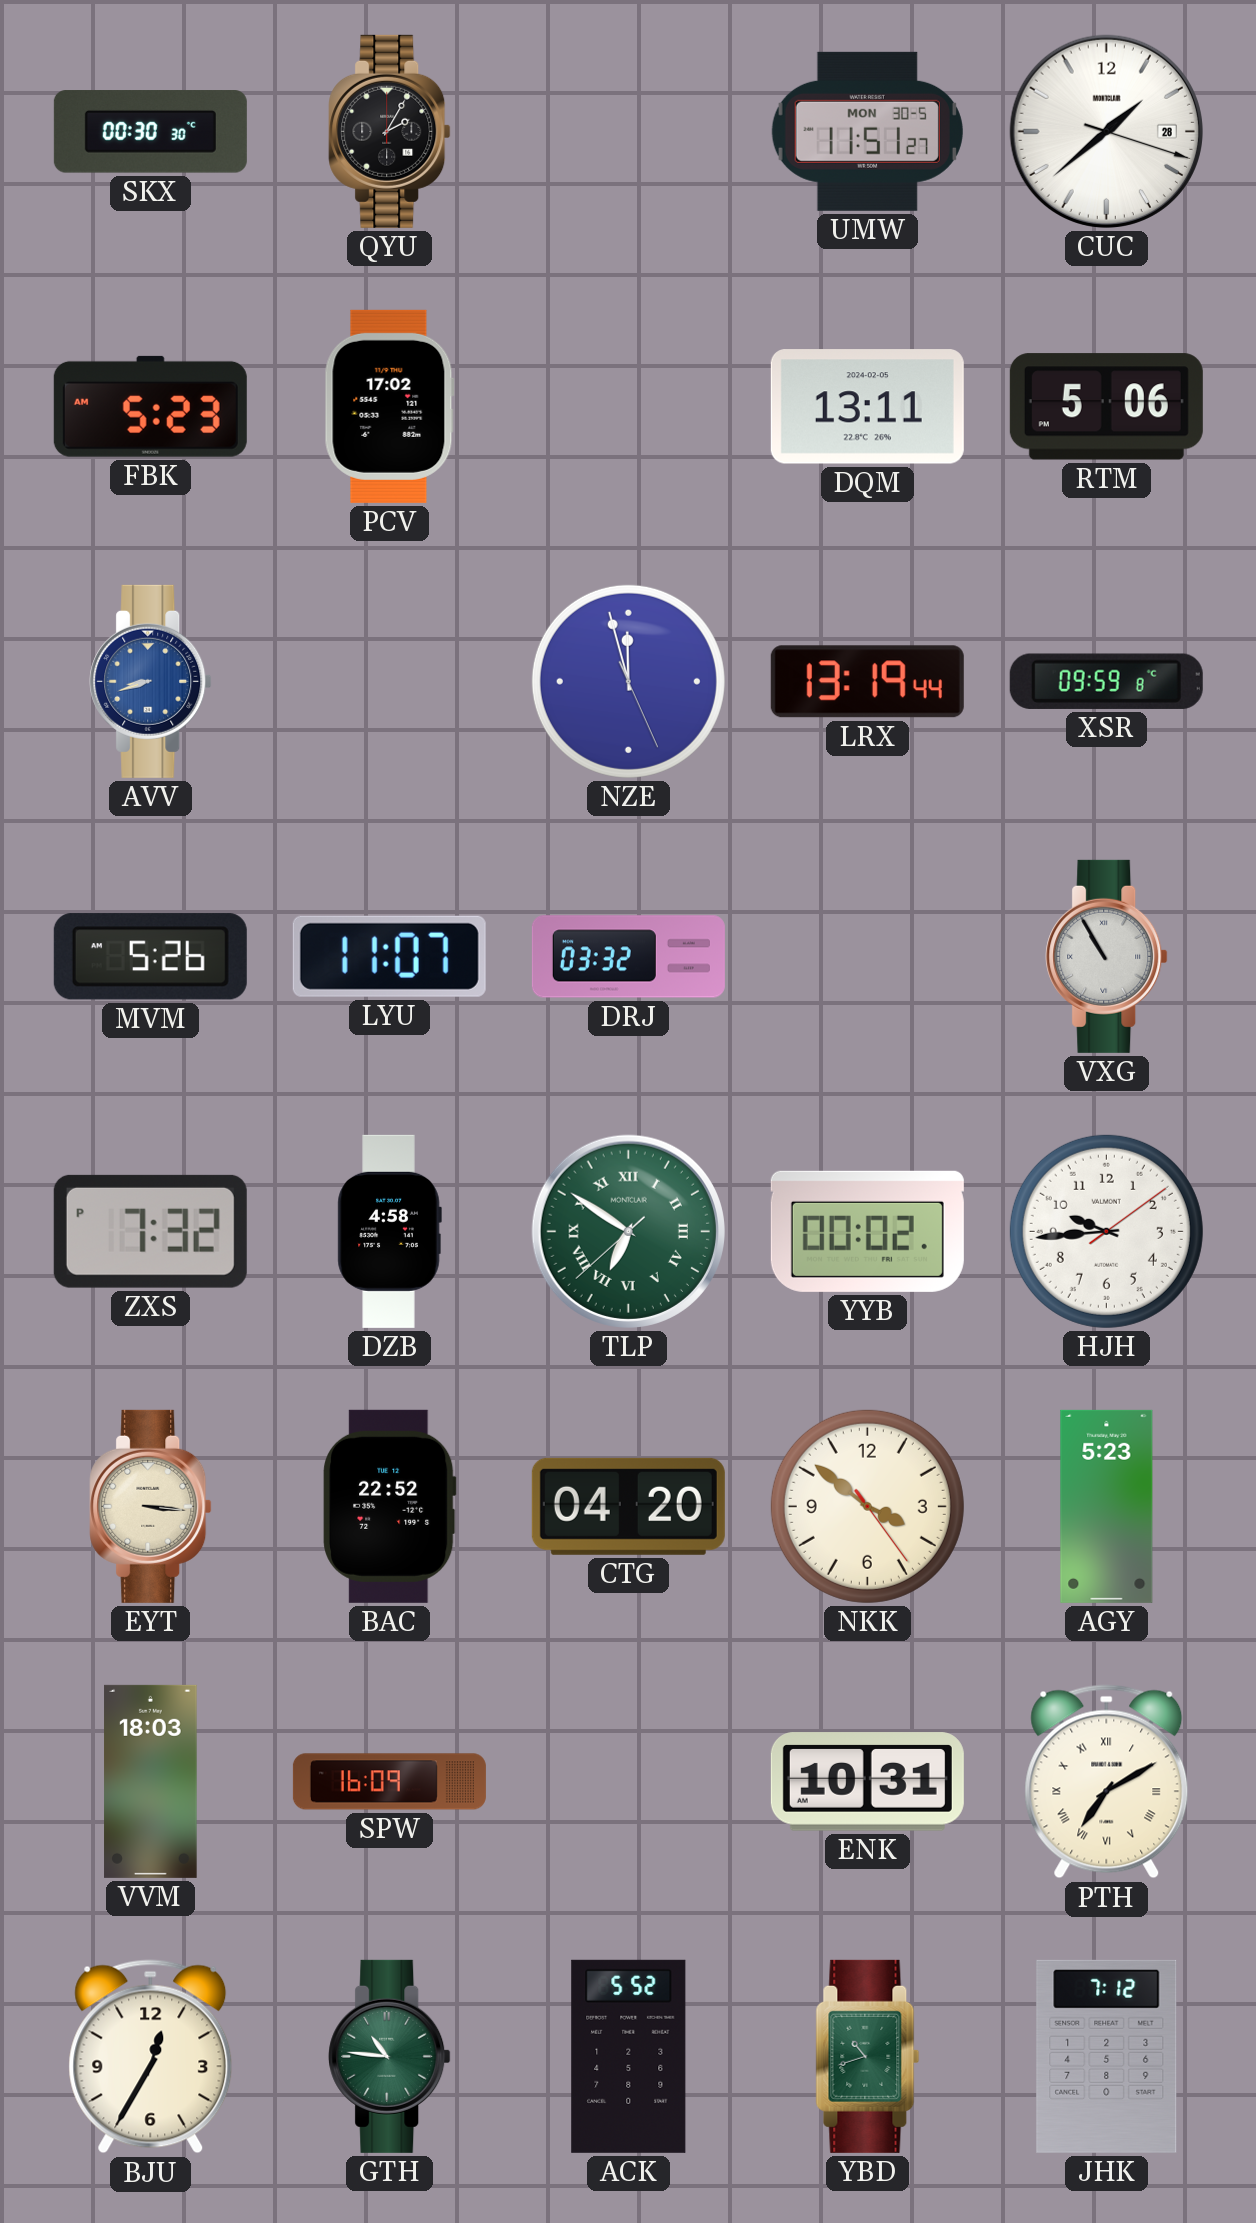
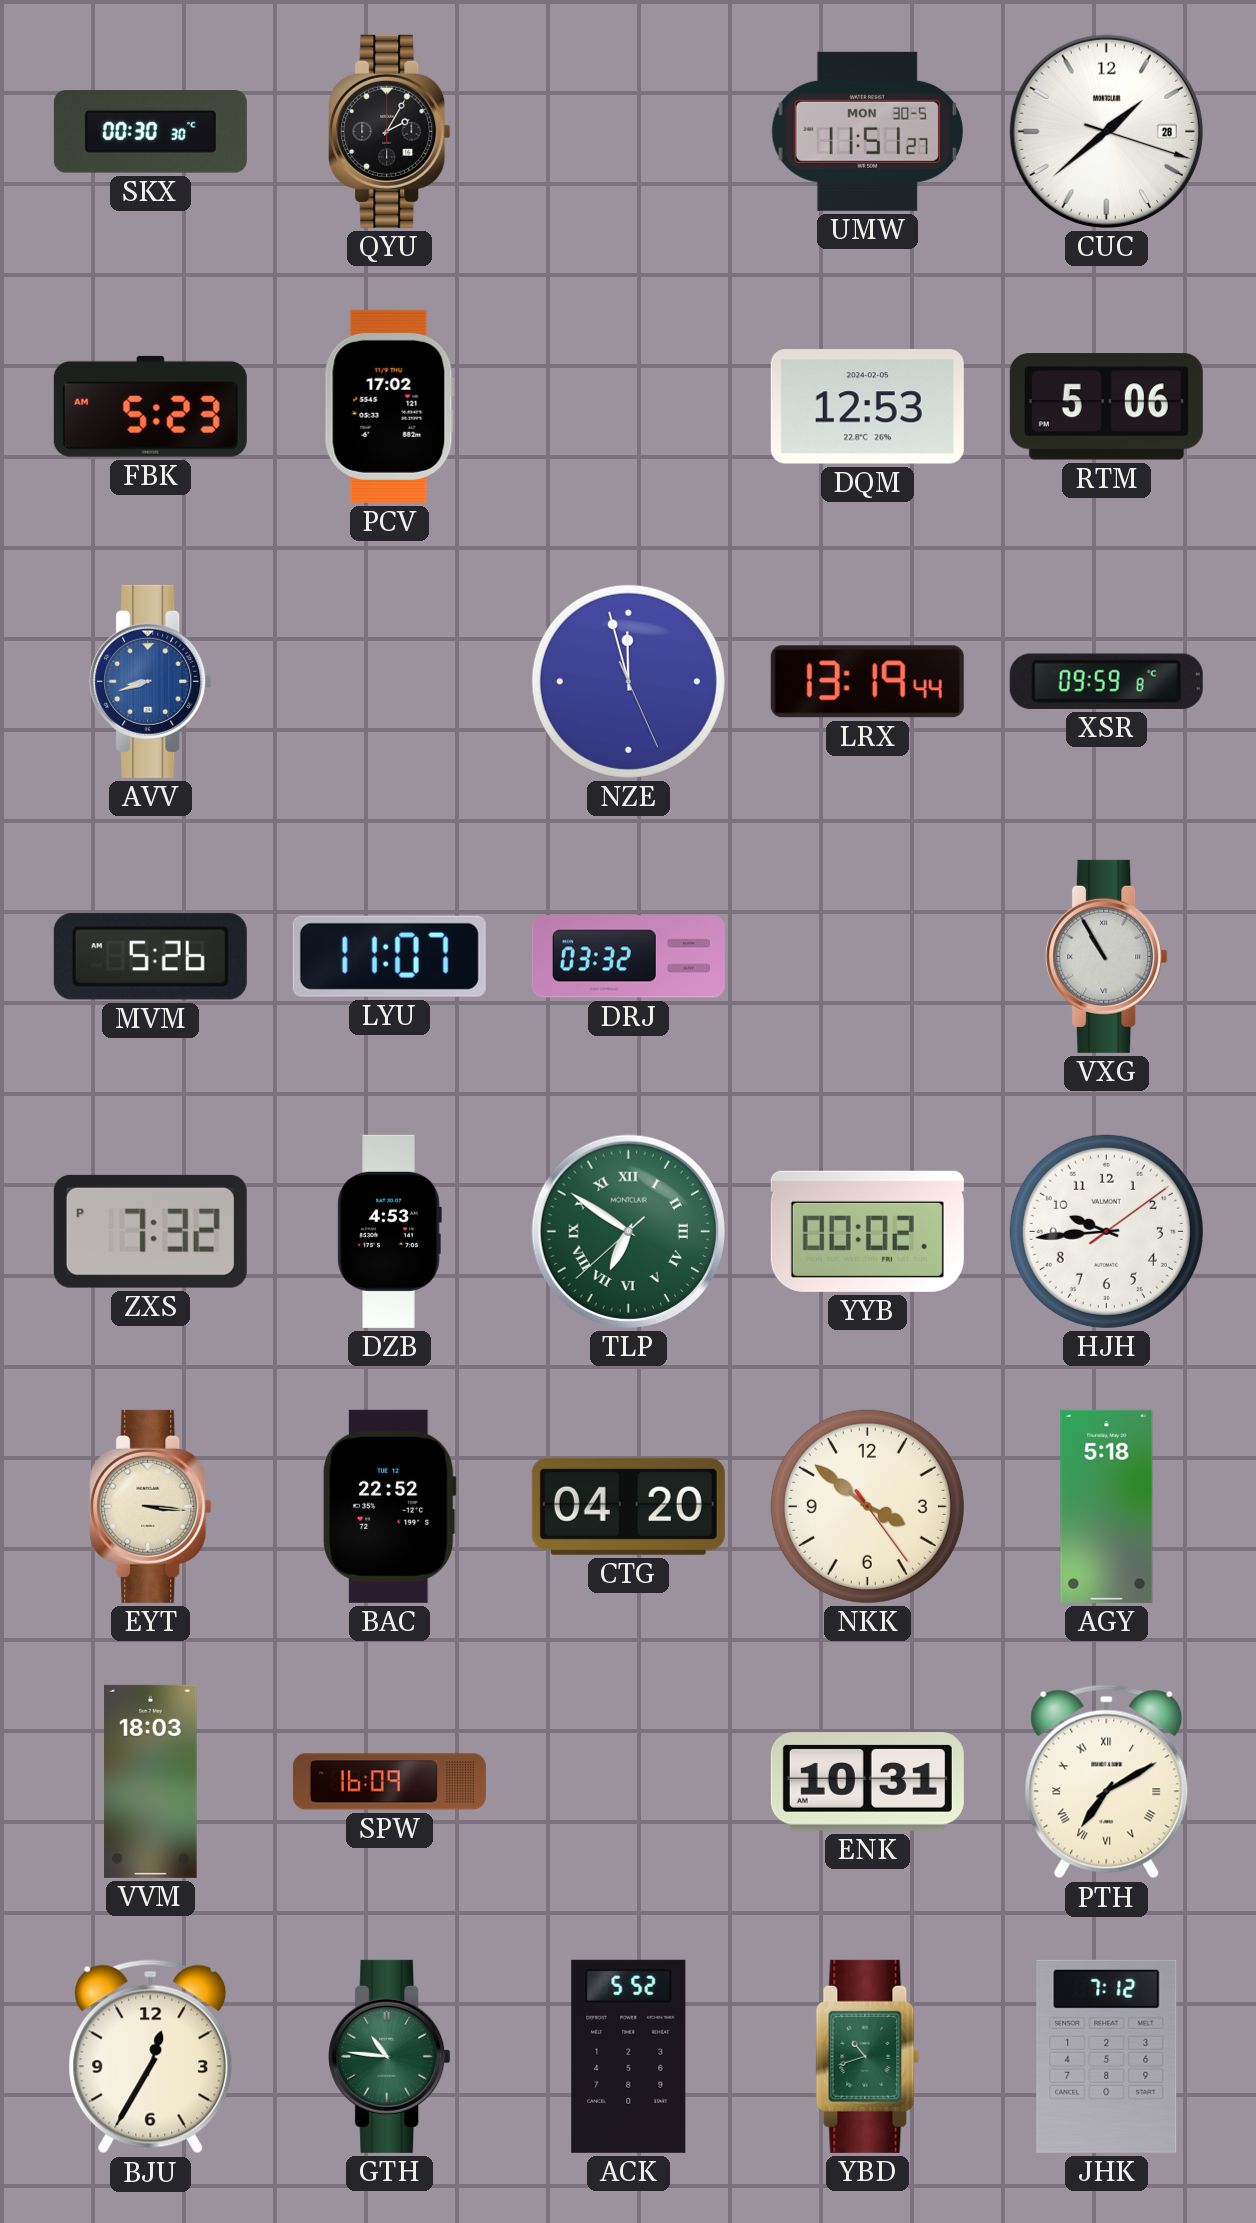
DQM: 13:11 -> 12:53
DZB: 4:58 -> 4:53
AGY: 5:23 -> 5:18
